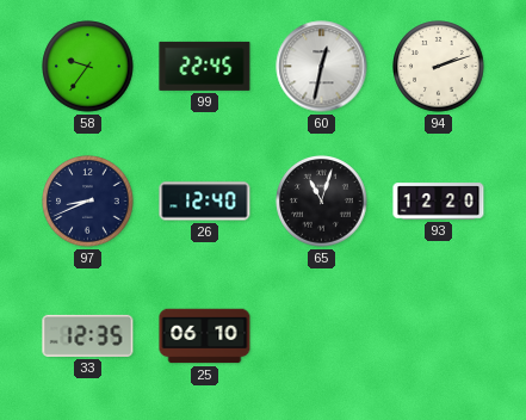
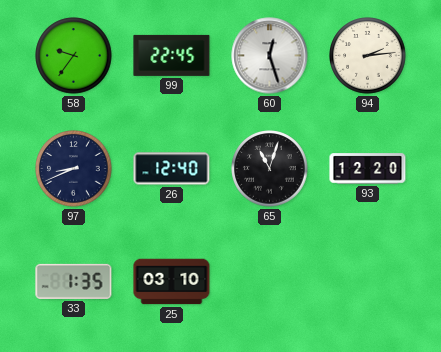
60: 12:32 -> 12:27
94: 2:12 -> 2:14
33: 12:35 -> 1:35
25: 06:10 -> 03:10
